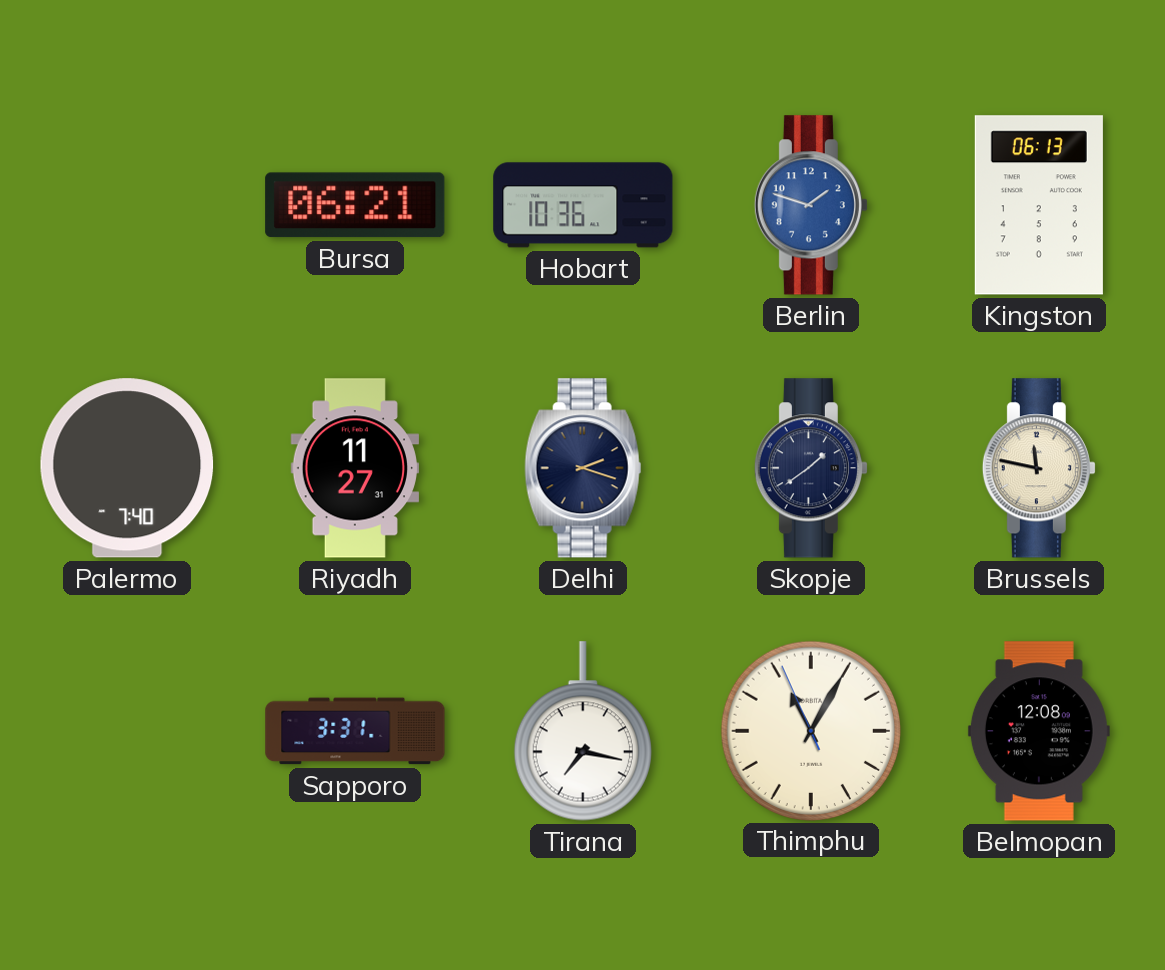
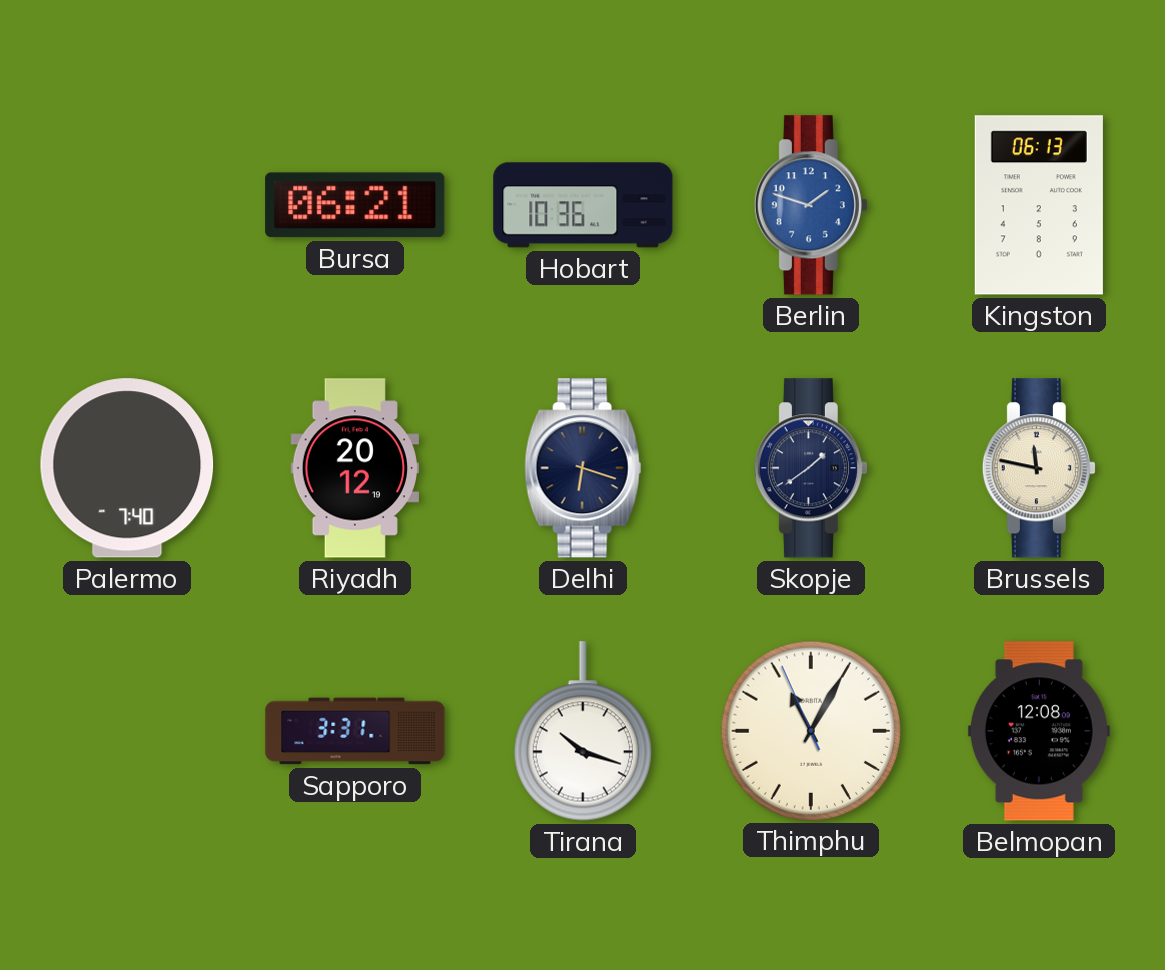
Riyadh: 11:27 -> 20:12
Delhi: 2:18 -> 6:18
Tirana: 7:17 -> 10:18
